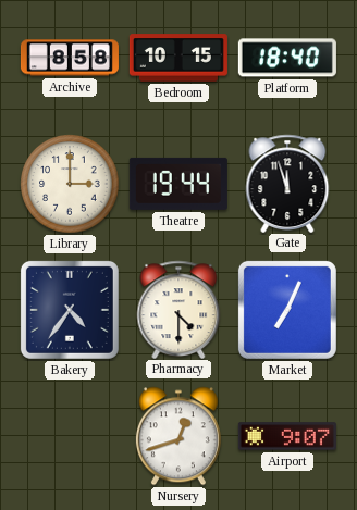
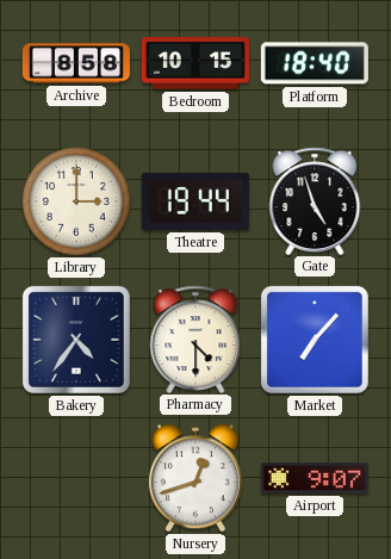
Gate: 11:57 -> 4:57
Market: 7:04 -> 7:07
